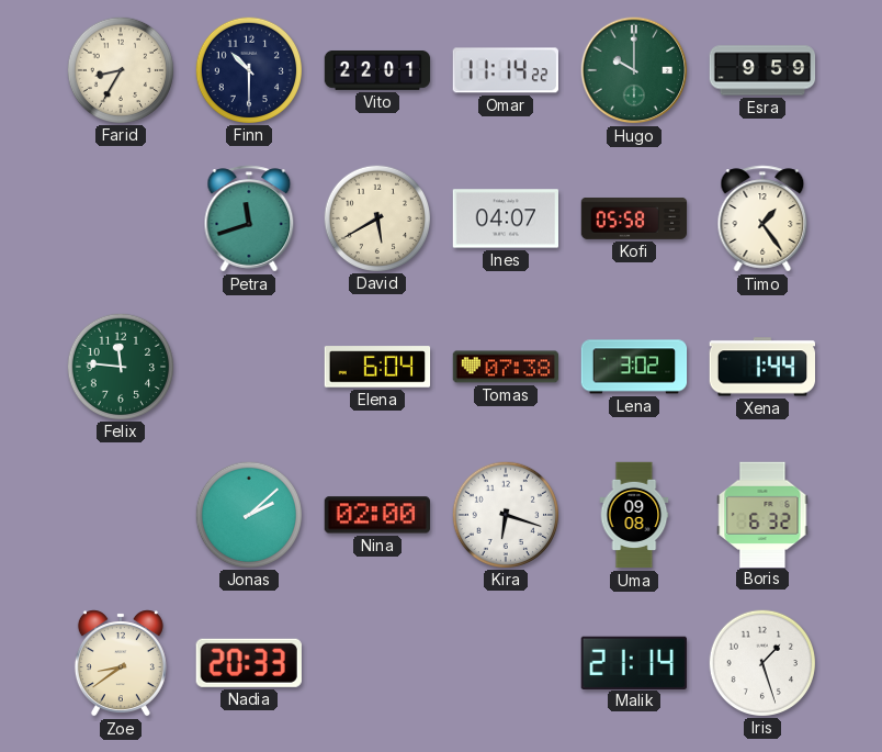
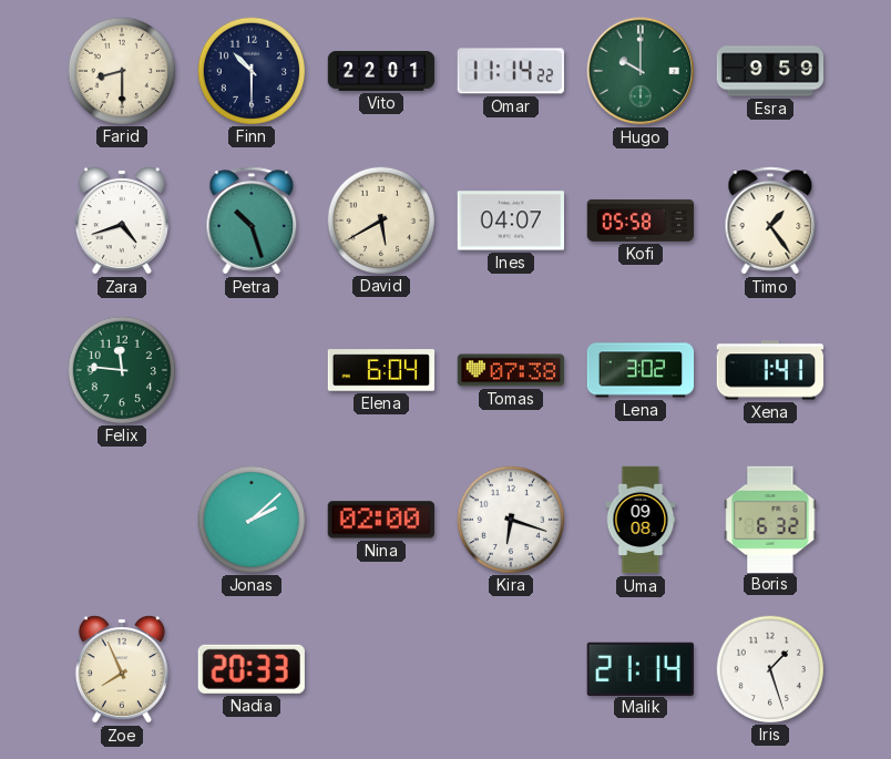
Farid: 8:35 -> 8:30
Zara: none -> 4:42
Petra: 11:42 -> 10:27
Xena: 1:44 -> 1:41
Zoe: 8:39 -> 7:56
